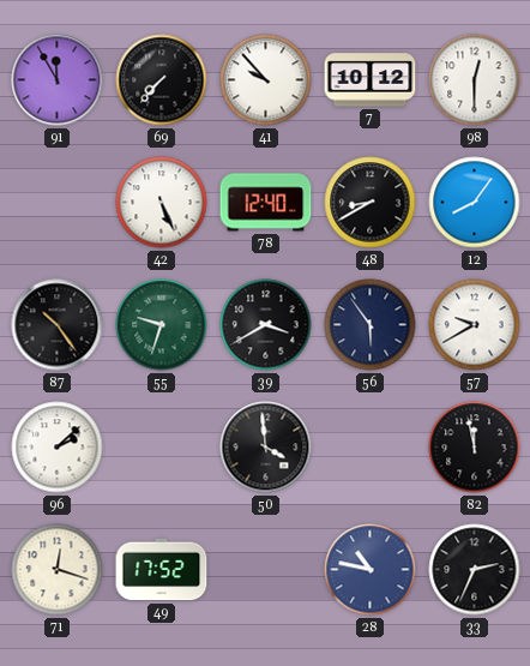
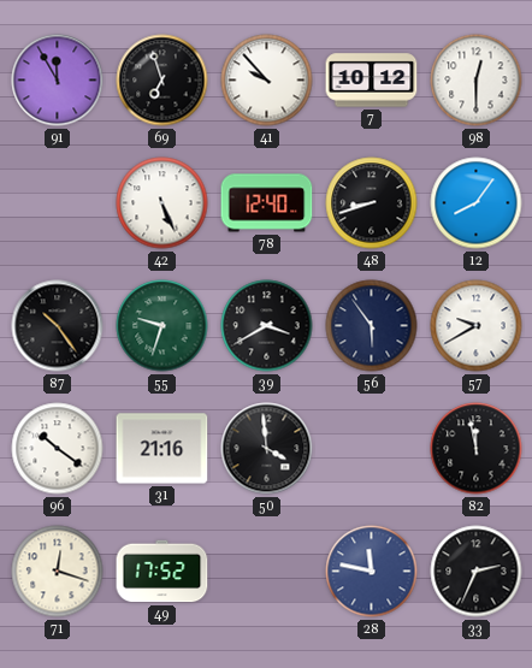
69: 7:37 -> 6:57
48: 8:40 -> 8:42
96: 2:08 -> 10:21
31: none -> 21:16
28: 10:47 -> 11:47
